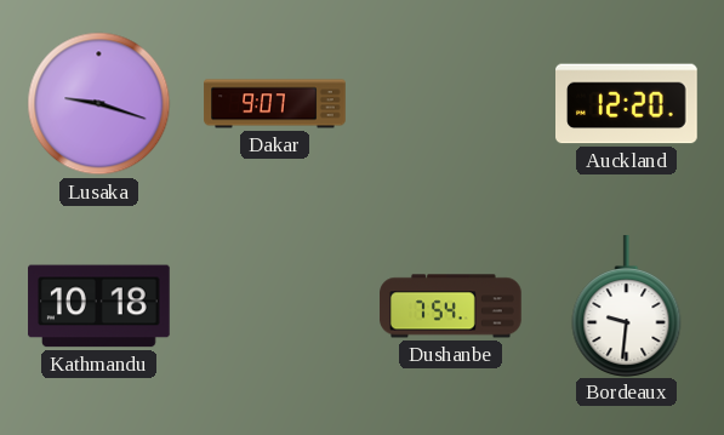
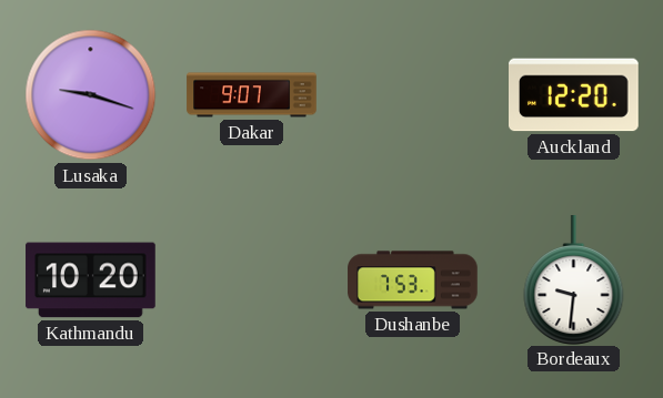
Kathmandu: 10:18 -> 10:20
Dushanbe: 7:54 -> 7:53
